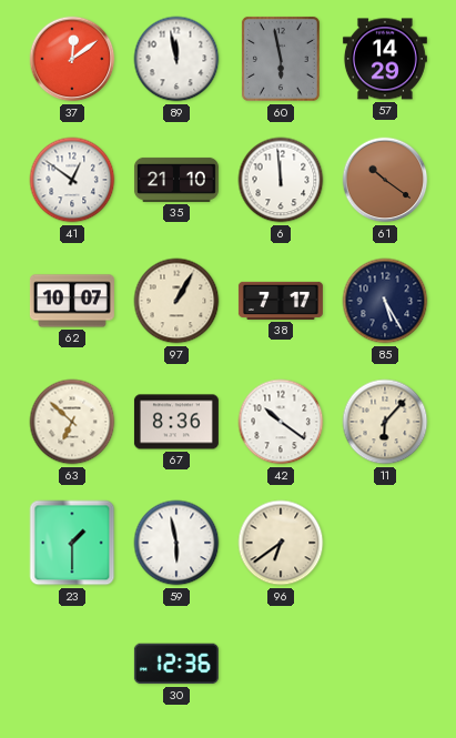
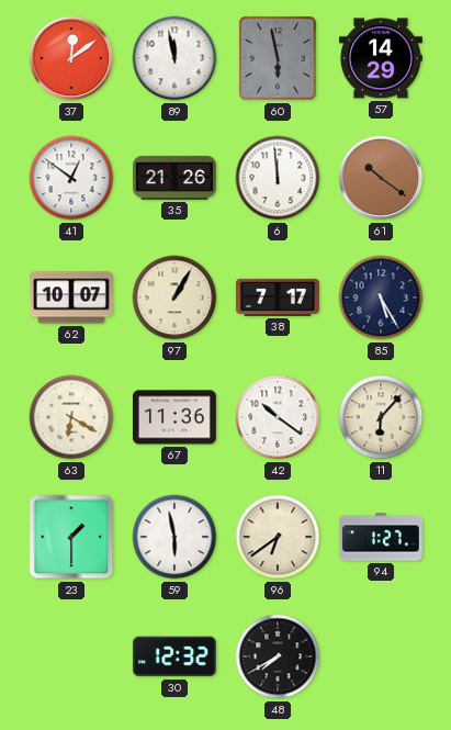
35: 21:10 -> 21:26
63: 6:52 -> 6:20
67: 8:36 -> 11:36
94: none -> 1:27
30: 12:36 -> 12:32
48: none -> 7:40
